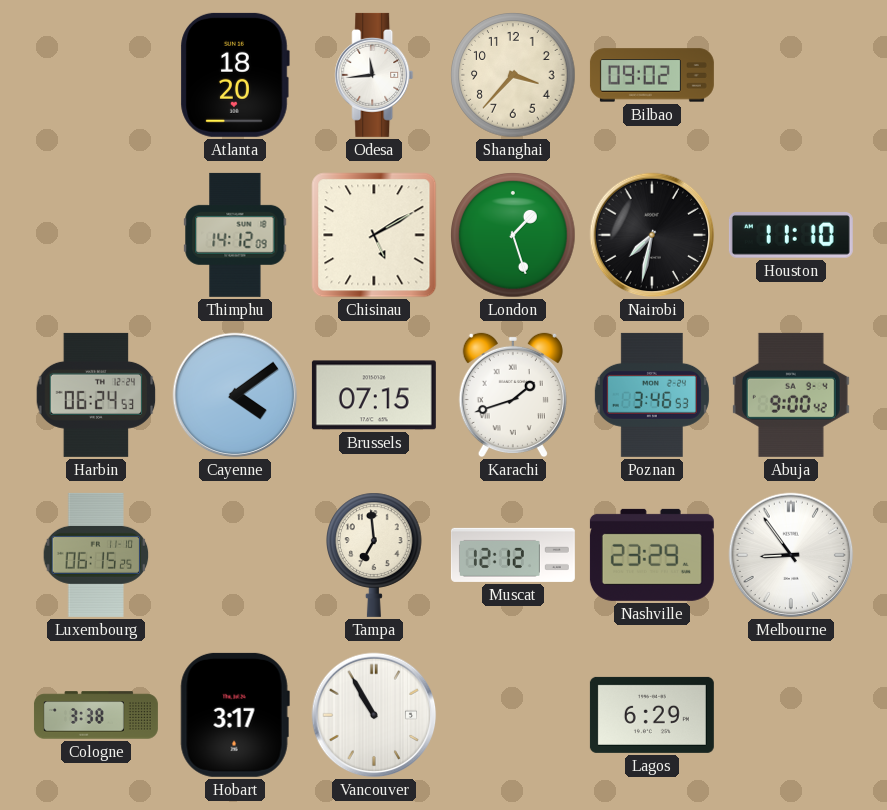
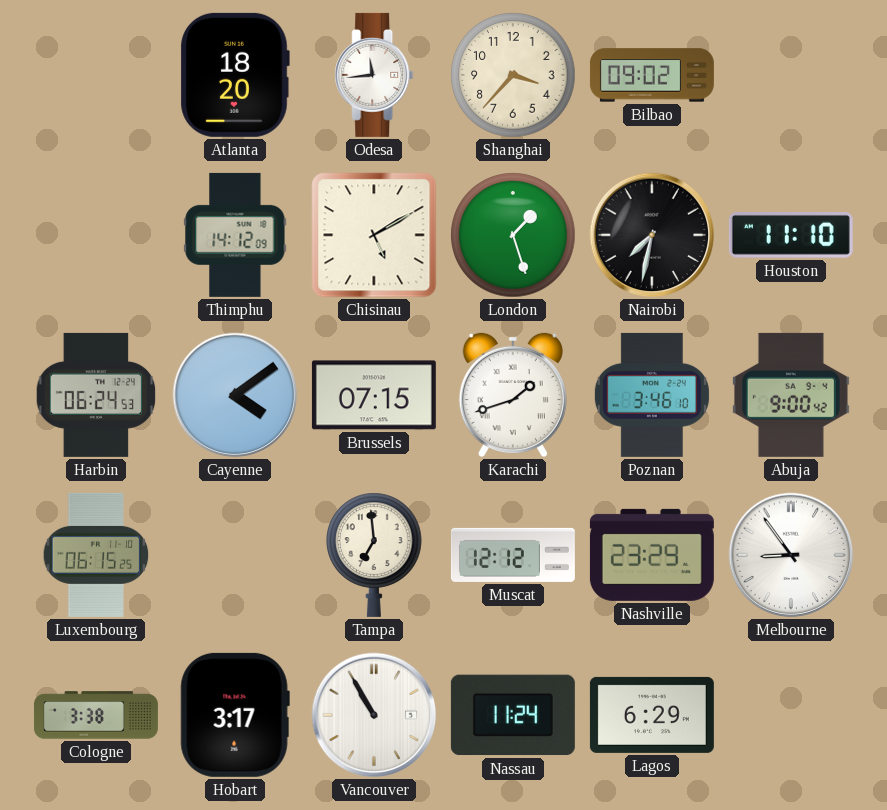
Poznan: 3:46:53 -> 3:46:10
Nassau: none -> 11:24
